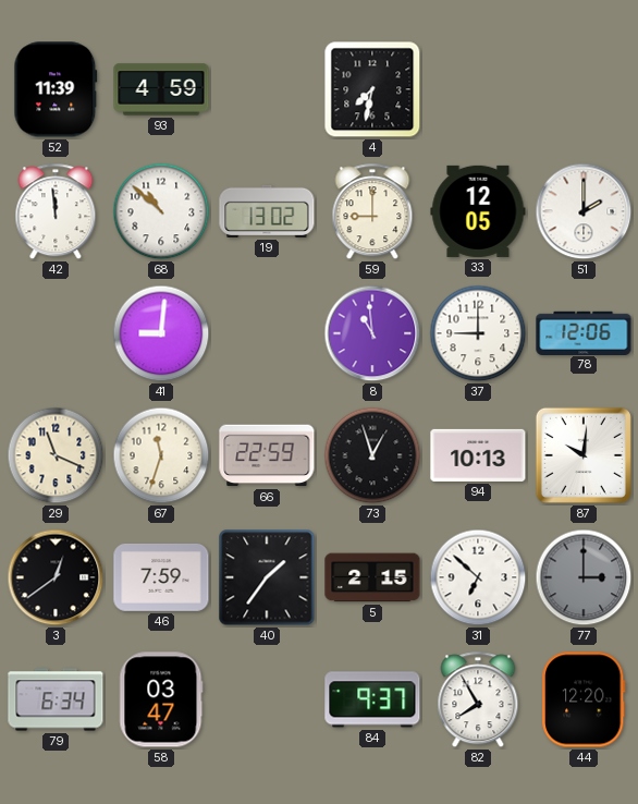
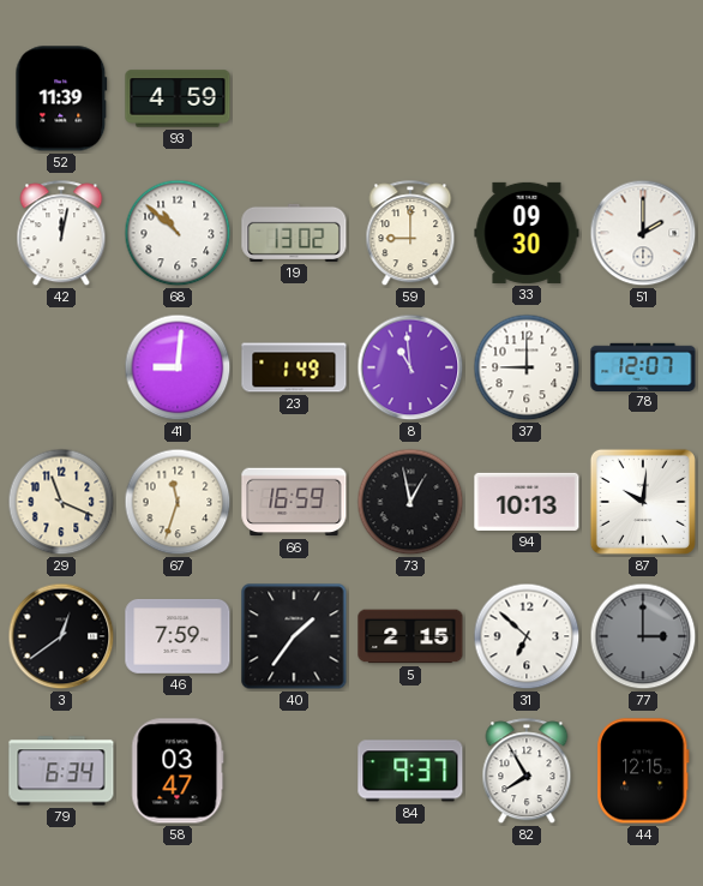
4: 7:32 -> none
42: 11:59 -> 12:02
33: 12:05 -> 09:30
23: none -> 1:49
78: 12:06 -> 12:07
66: 22:59 -> 16:59
73: 12:57 -> 12:58
44: 12:20 -> 12:15
